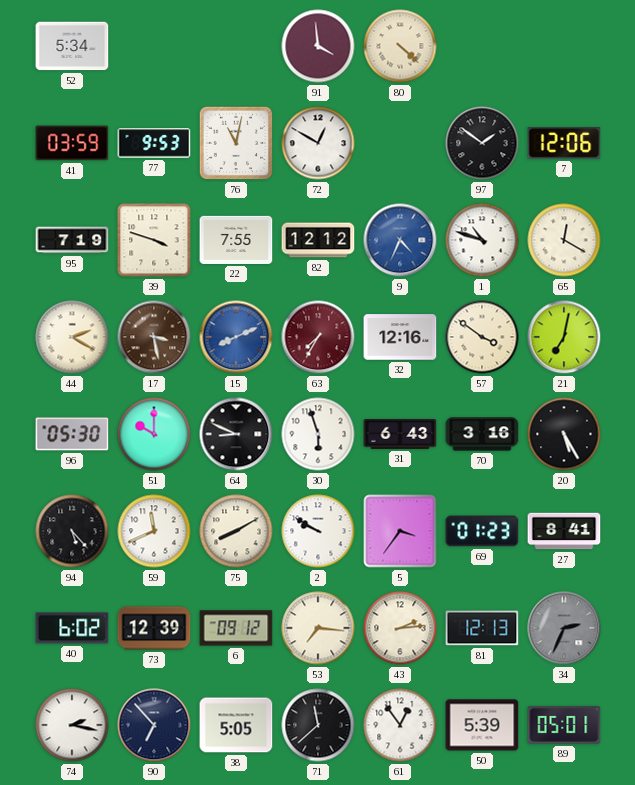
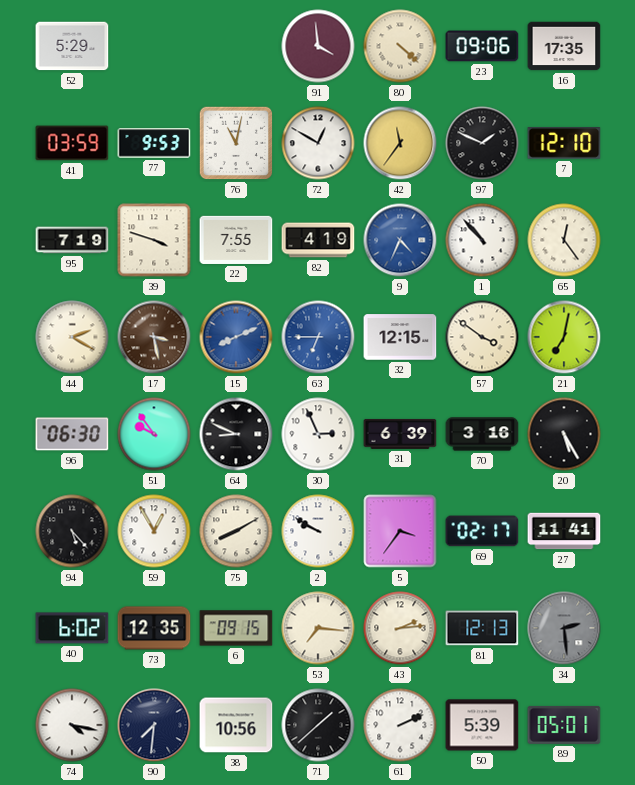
52: 5:34 -> 5:29
23: none -> 09:06
16: none -> 17:35
42: none -> 11:36
97: 1:51 -> 1:49
7: 12:06 -> 12:10
82: 12:12 -> 4:19
1: 10:48 -> 10:53
65: 12:20 -> 12:24
63: 7:35 -> 6:45
63 dial: burgundy -> blue
32: 12:16 -> 12:15
96: 05:30 -> 06:30
51: 10:00 -> 9:54
30: 5:57 -> 2:56
31: 6:43 -> 6:39
59: 11:41 -> 12:55
69: 01:23 -> 02:17
27: 8:41 -> 11:41
73: 12:39 -> 12:35
6: 09:12 -> 09:15
34: 2:34 -> 2:29
74: 2:17 -> 4:17
90: 6:53 -> 7:31
38: 5:05 -> 10:56
71: 11:38 -> 1:38
61: 12:54 -> 2:11
